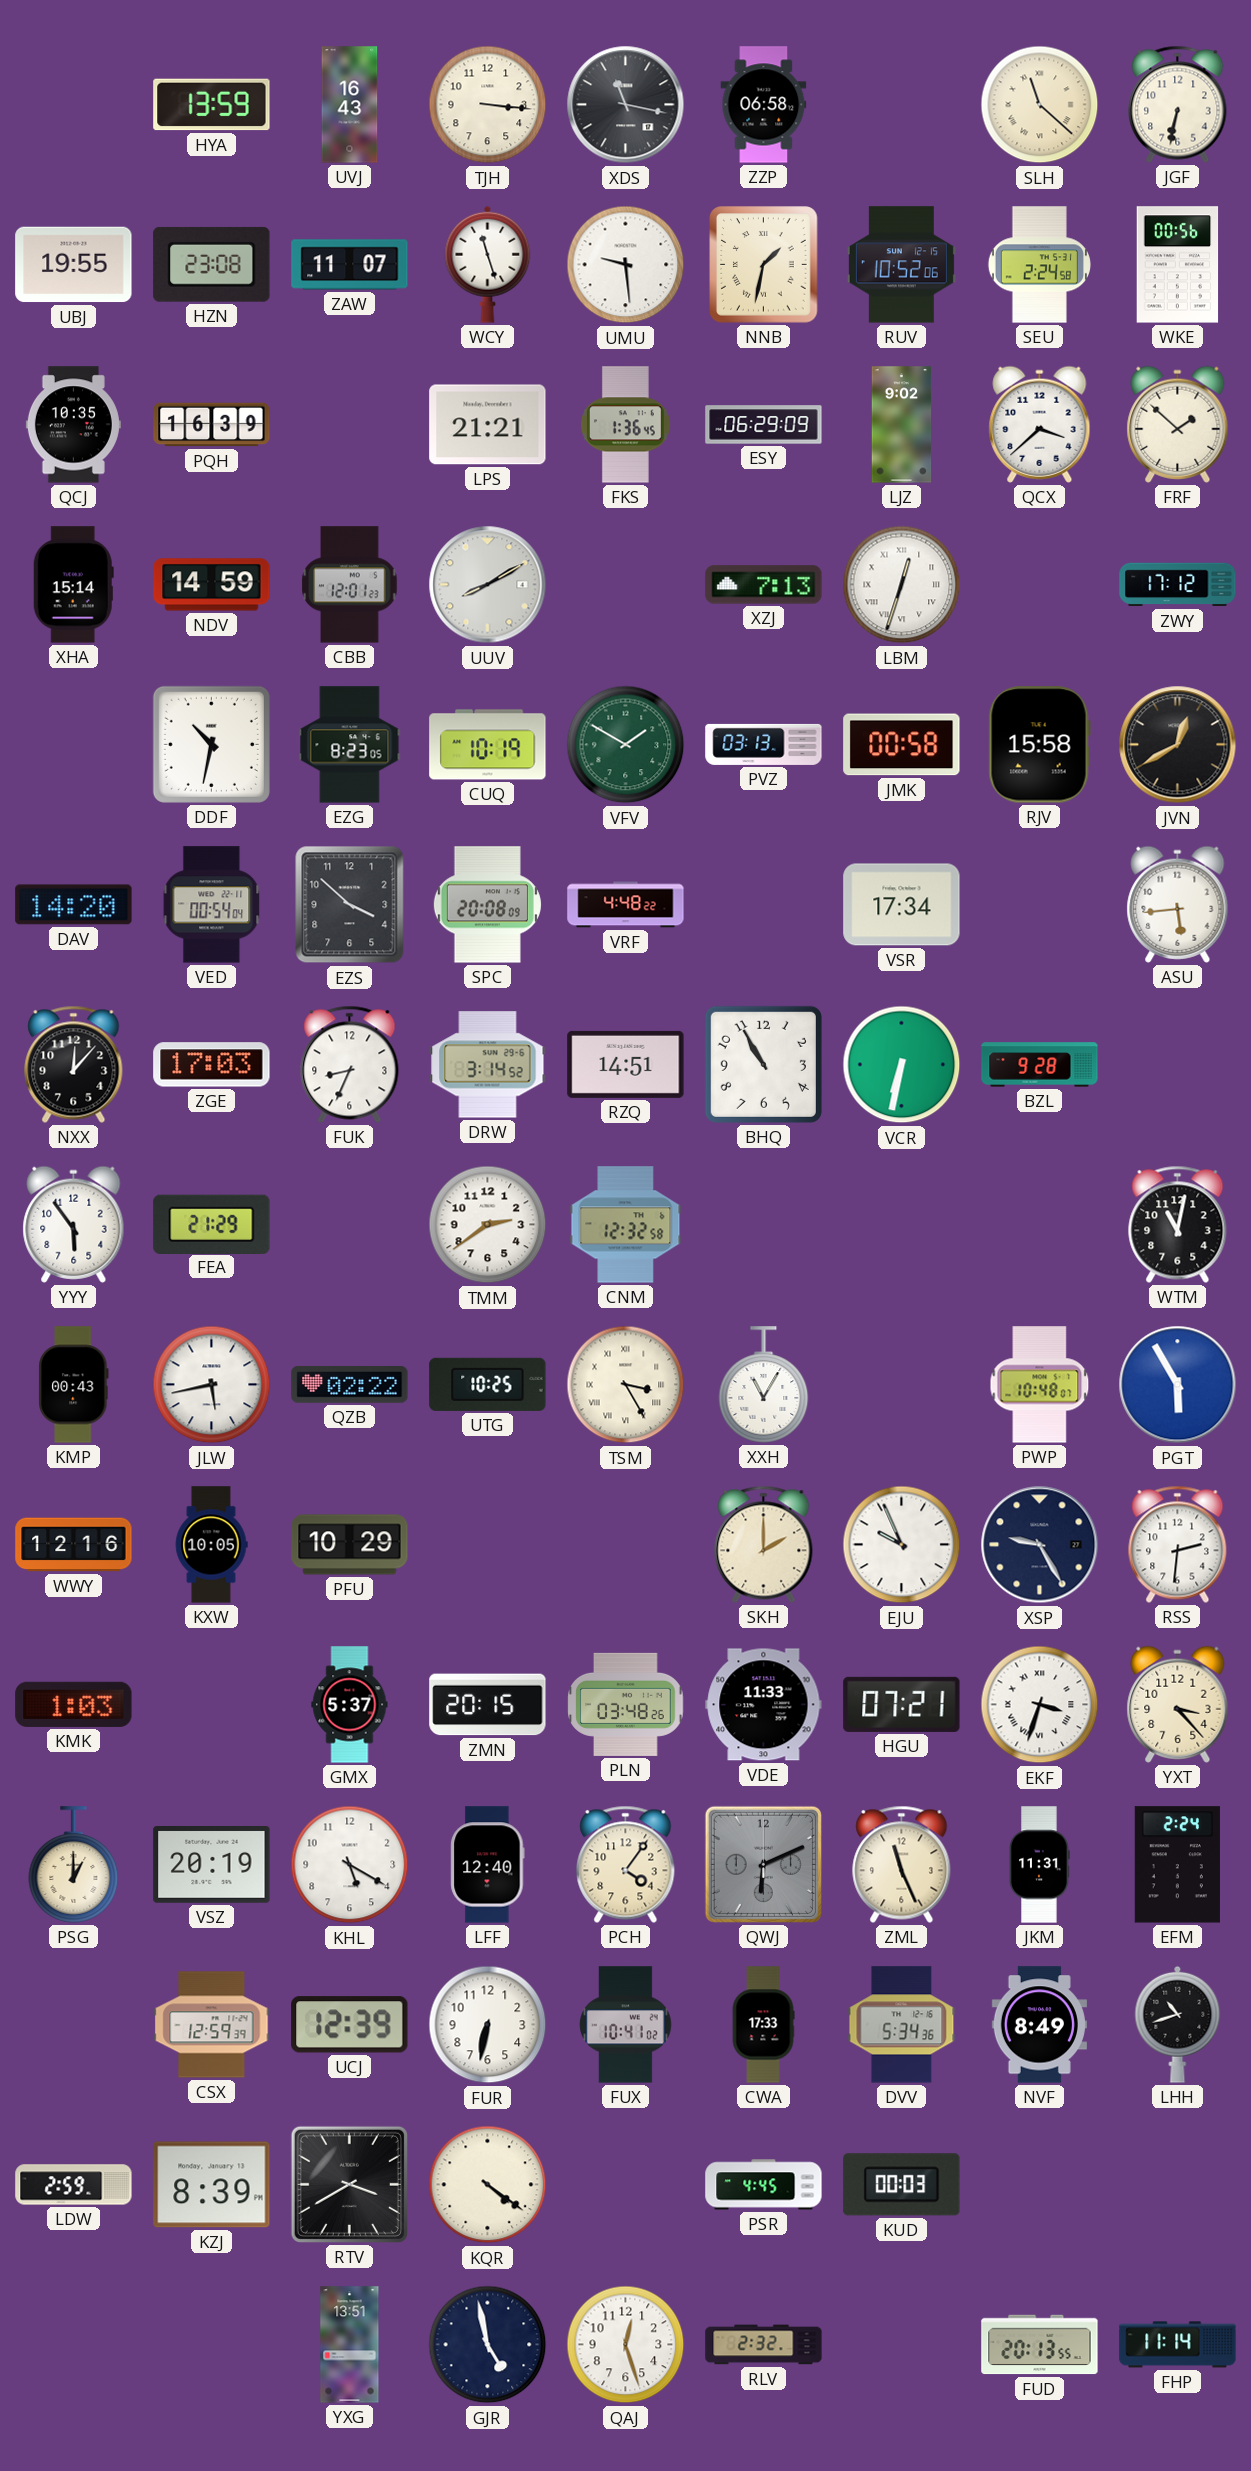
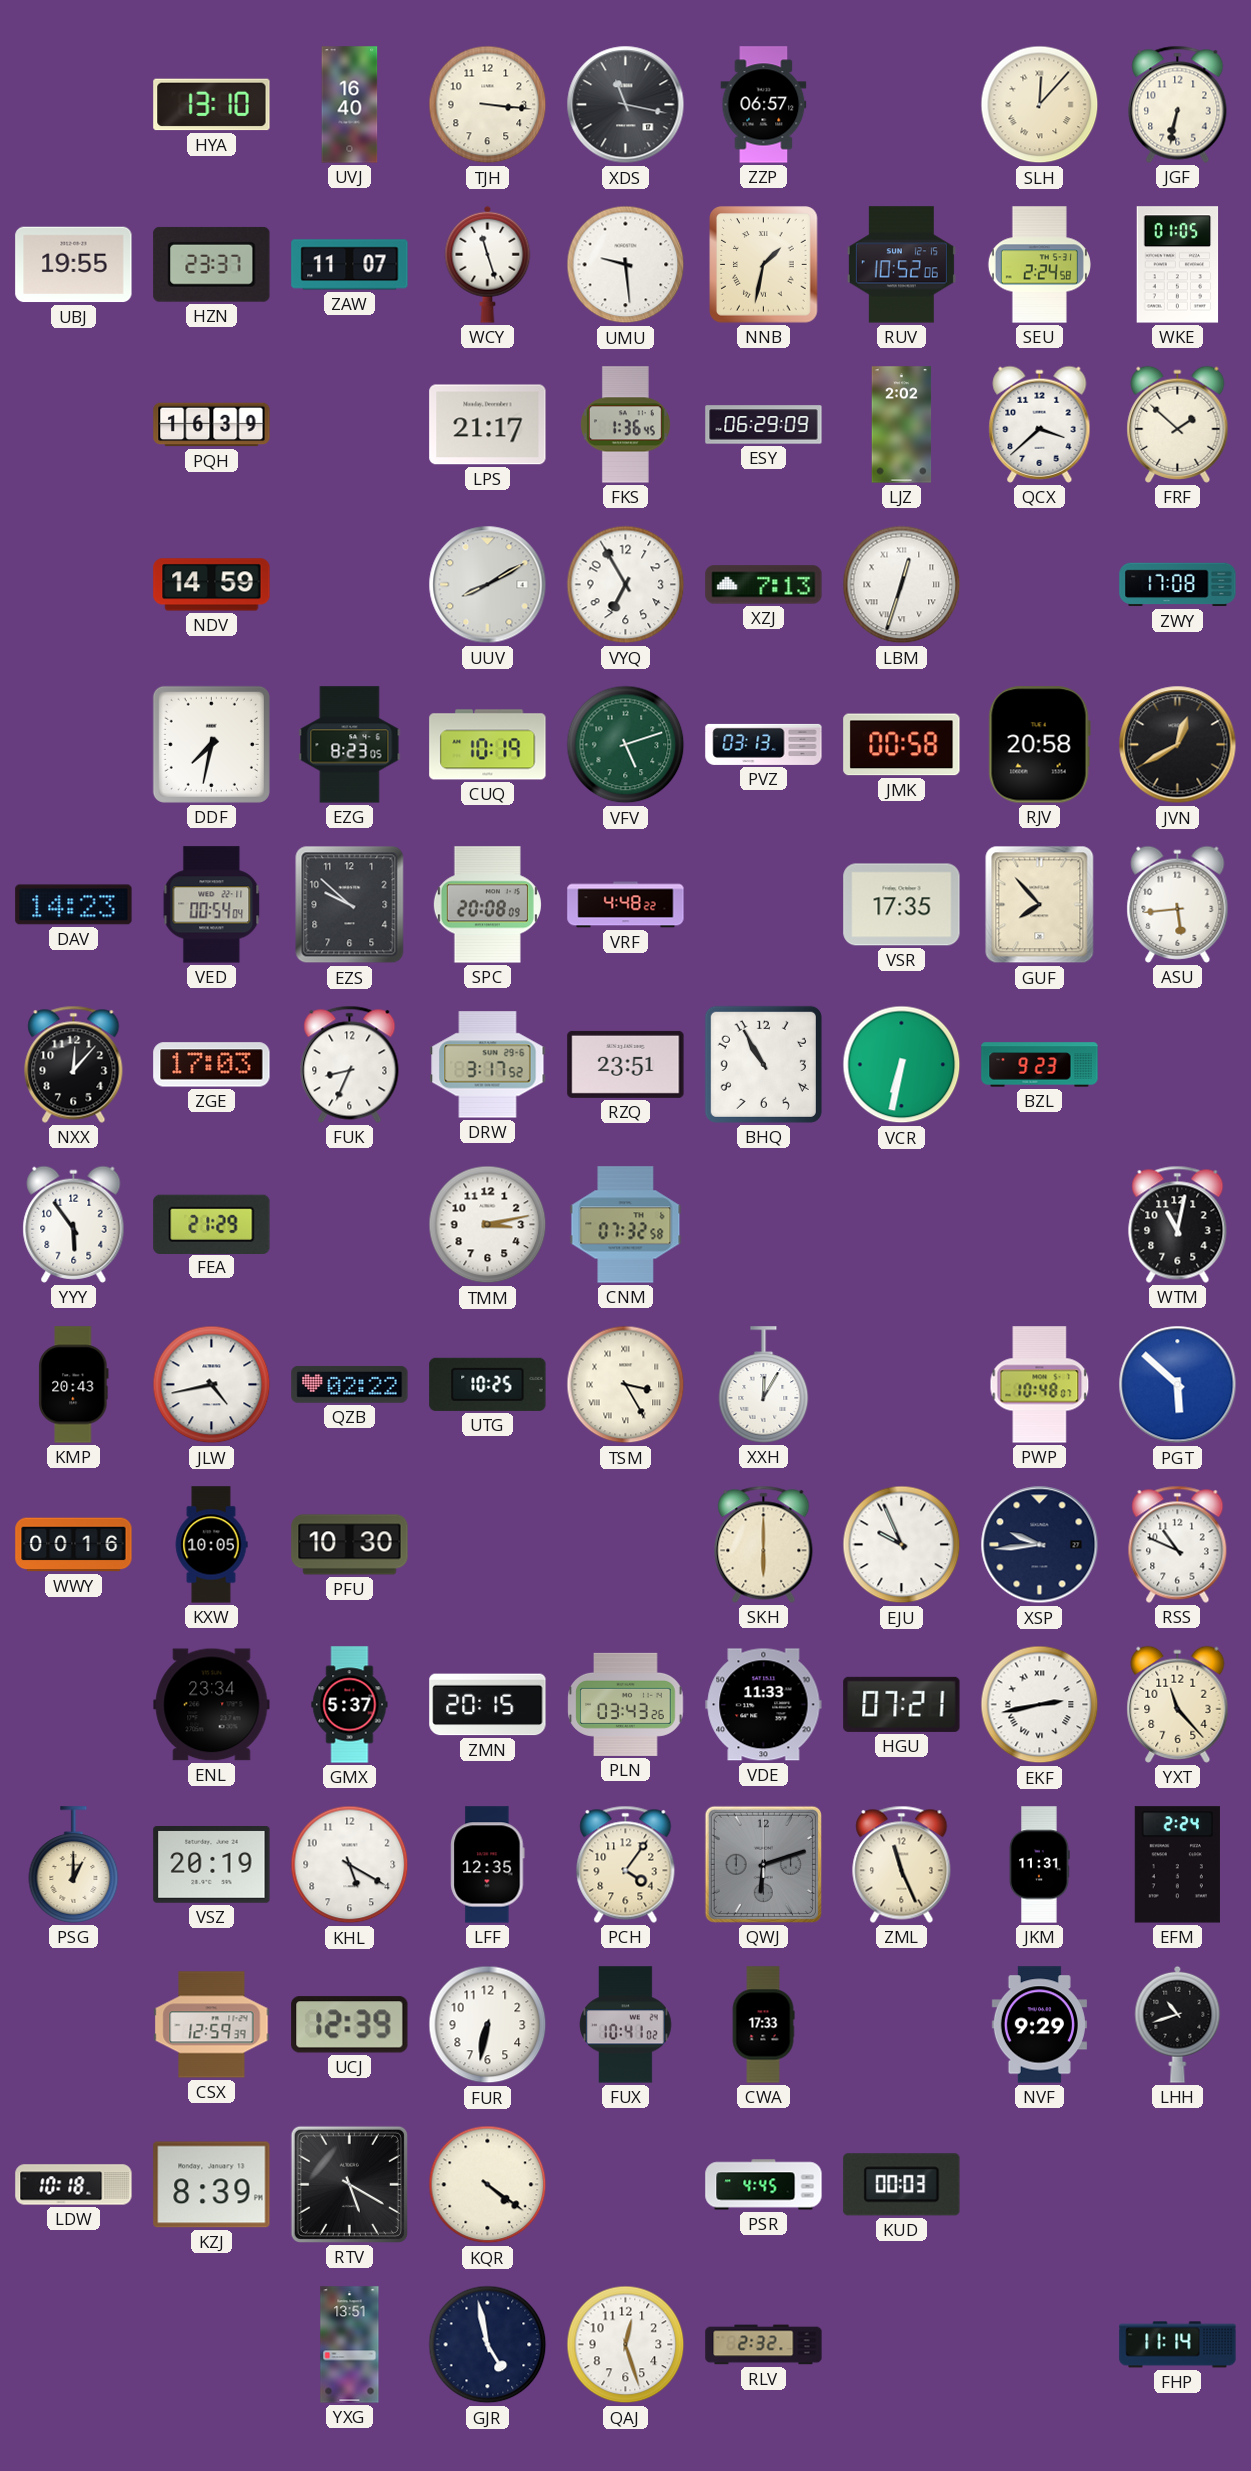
HYA: 13:59 -> 13:10
UVJ: 16:43 -> 16:40
ZZP: 06:58 -> 06:57
SLH: 11:22 -> 12:07
HZN: 23:08 -> 23:37
WKE: 00:56 -> 01:05
QCJ: 10:35 -> none
LPS: 21:21 -> 21:17
LJZ: 9:02 -> 2:02
XHA: 15:14 -> none
CBB: 12:01 -> none
VYQ: none -> 6:55
ZWY: 17:12 -> 17:08
DDF: 10:32 -> 7:32
VFV: 1:50 -> 5:12
RJV: 15:58 -> 20:58
DAV: 14:20 -> 14:23
EZS: 3:52 -> 9:52
VSR: 17:34 -> 17:35
GUF: none -> 7:53
DRW: 3:14 -> 3:17
RZQ: 14:51 -> 23:51
BZL: 9:28 -> 9:23
TMM: 2:39 -> 3:13
CNM: 12:32 -> 07:32
KMP: 00:43 -> 20:43
JLW: 5:43 -> 4:43
XXH: 11:05 -> 12:05
PGT: 5:55 -> 5:52
WWY: 12:16 -> 00:16
PFU: 10:29 -> 10:30
SKH: 2:00 -> 6:00
XSP: 9:25 -> 9:44
RSS: 2:31 -> 10:49
KMK: 1:03 -> none
ENL: none -> 23:34
PLN: 03:48 -> 03:43
EKF: 3:33 -> 2:43
YXT: 3:23 -> 11:23
LFF: 12:40 -> 12:35
QWJ: 6:11 -> 6:12
DVV: 5:34 -> none
NVF: 8:49 -> 9:29
LDW: 2:59 -> 10:18
RTV: 3:40 -> 5:20
FUD: 20:13 -> none
